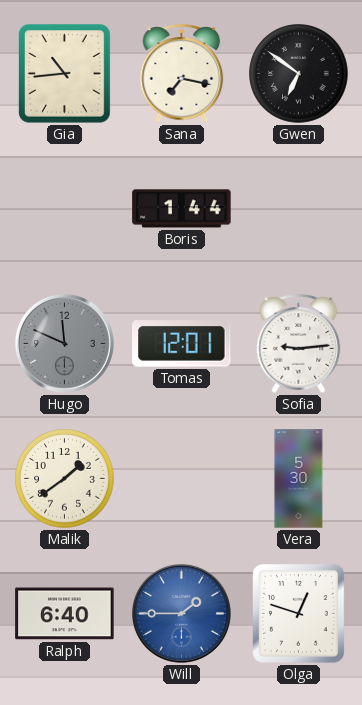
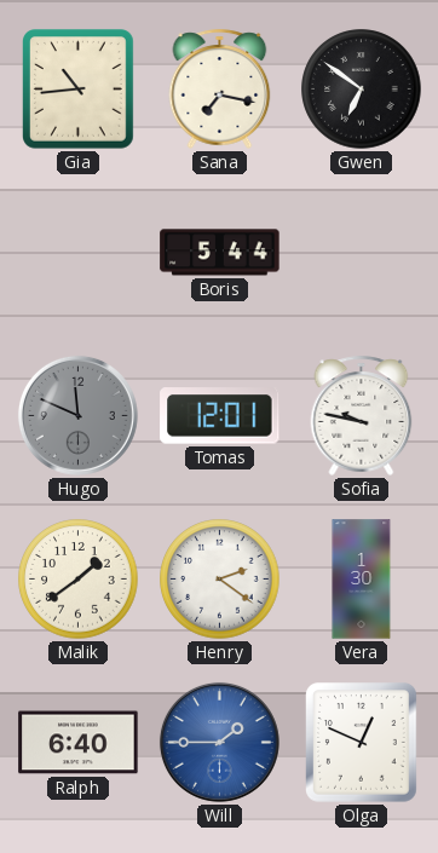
Boris: 1:44 -> 5:44
Sofia: 9:14 -> 9:47
Henry: none -> 2:21
Vera: 5:30 -> 1:30
Olga: 12:48 -> 12:49
